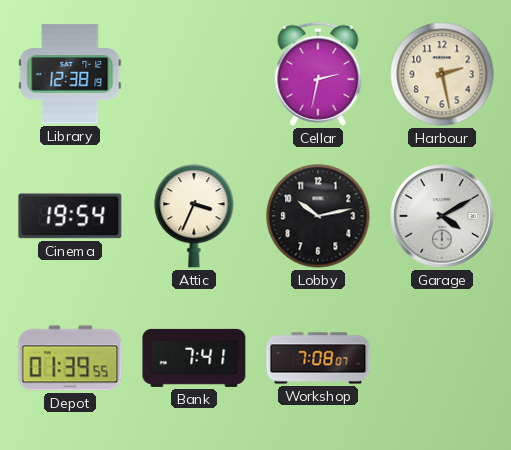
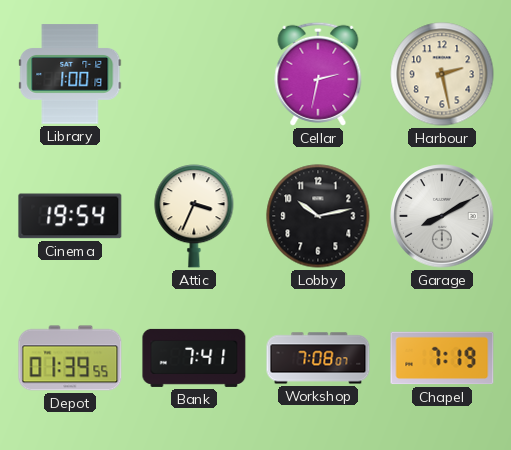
Library: 12:38 -> 1:00
Garage: 4:10 -> 8:10
Chapel: none -> 7:19
